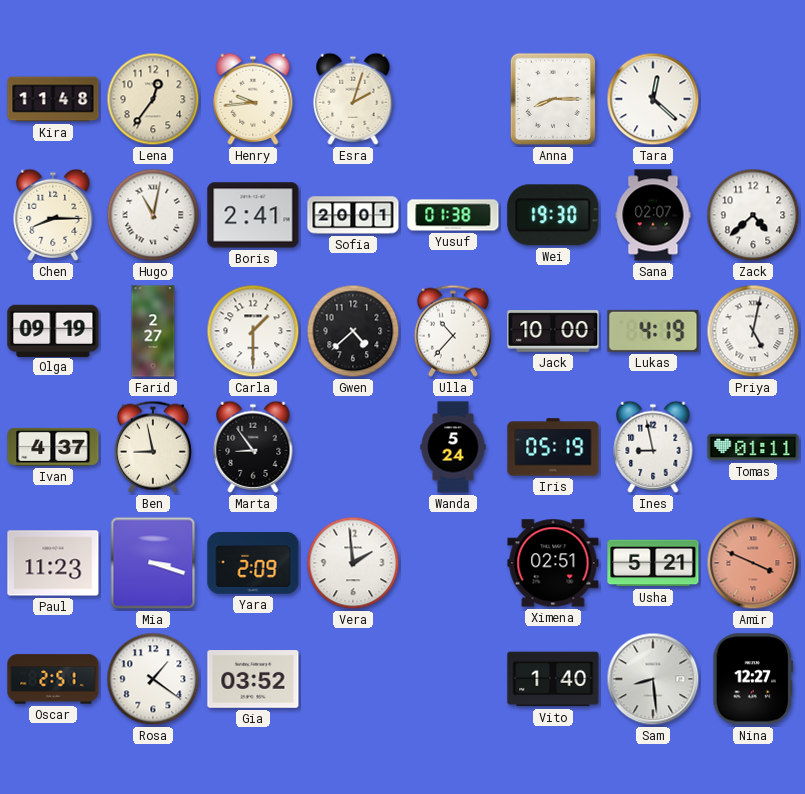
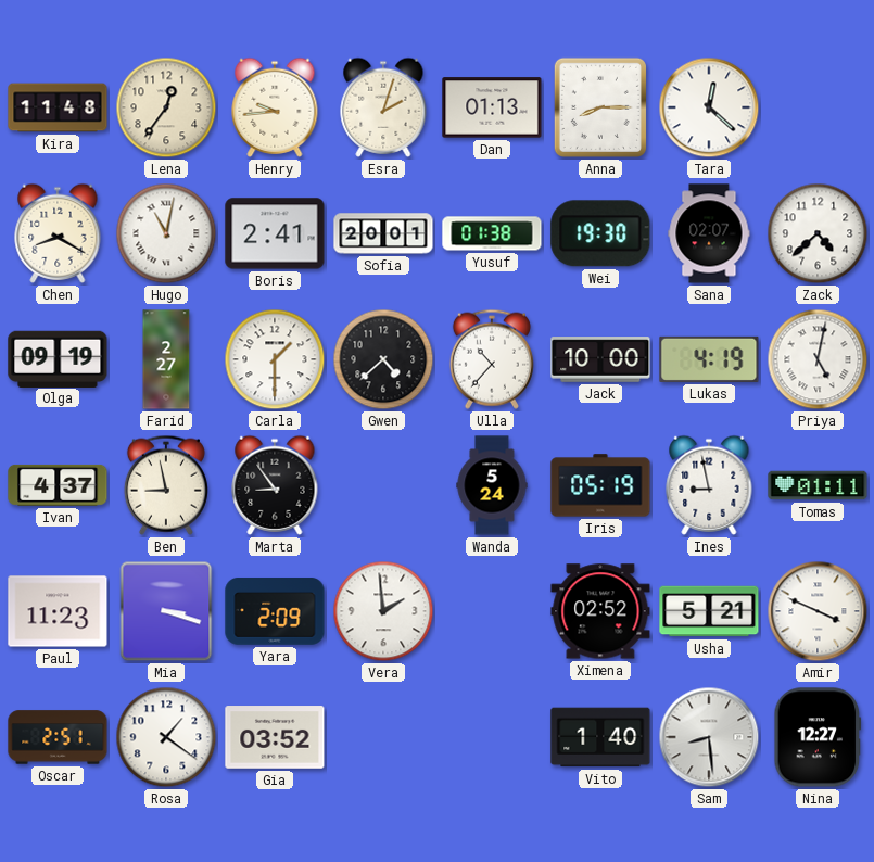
Dan: none -> 01:13
Chen: 8:15 -> 8:20
Ximena: 02:51 -> 02:52
Amir dial: salmon -> white
